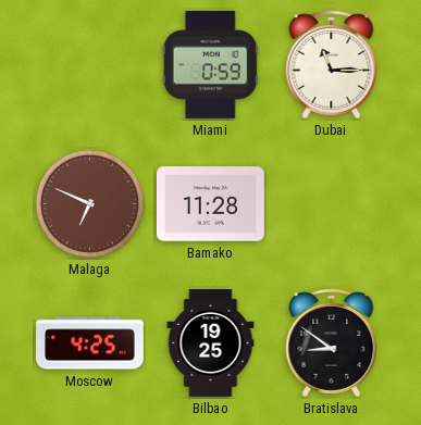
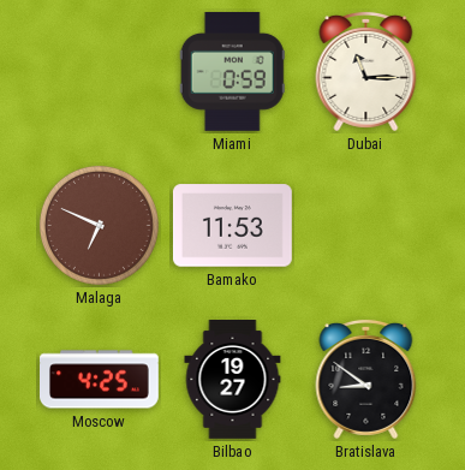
Bamako: 11:28 -> 11:53
Bilbao: 19:25 -> 19:27
